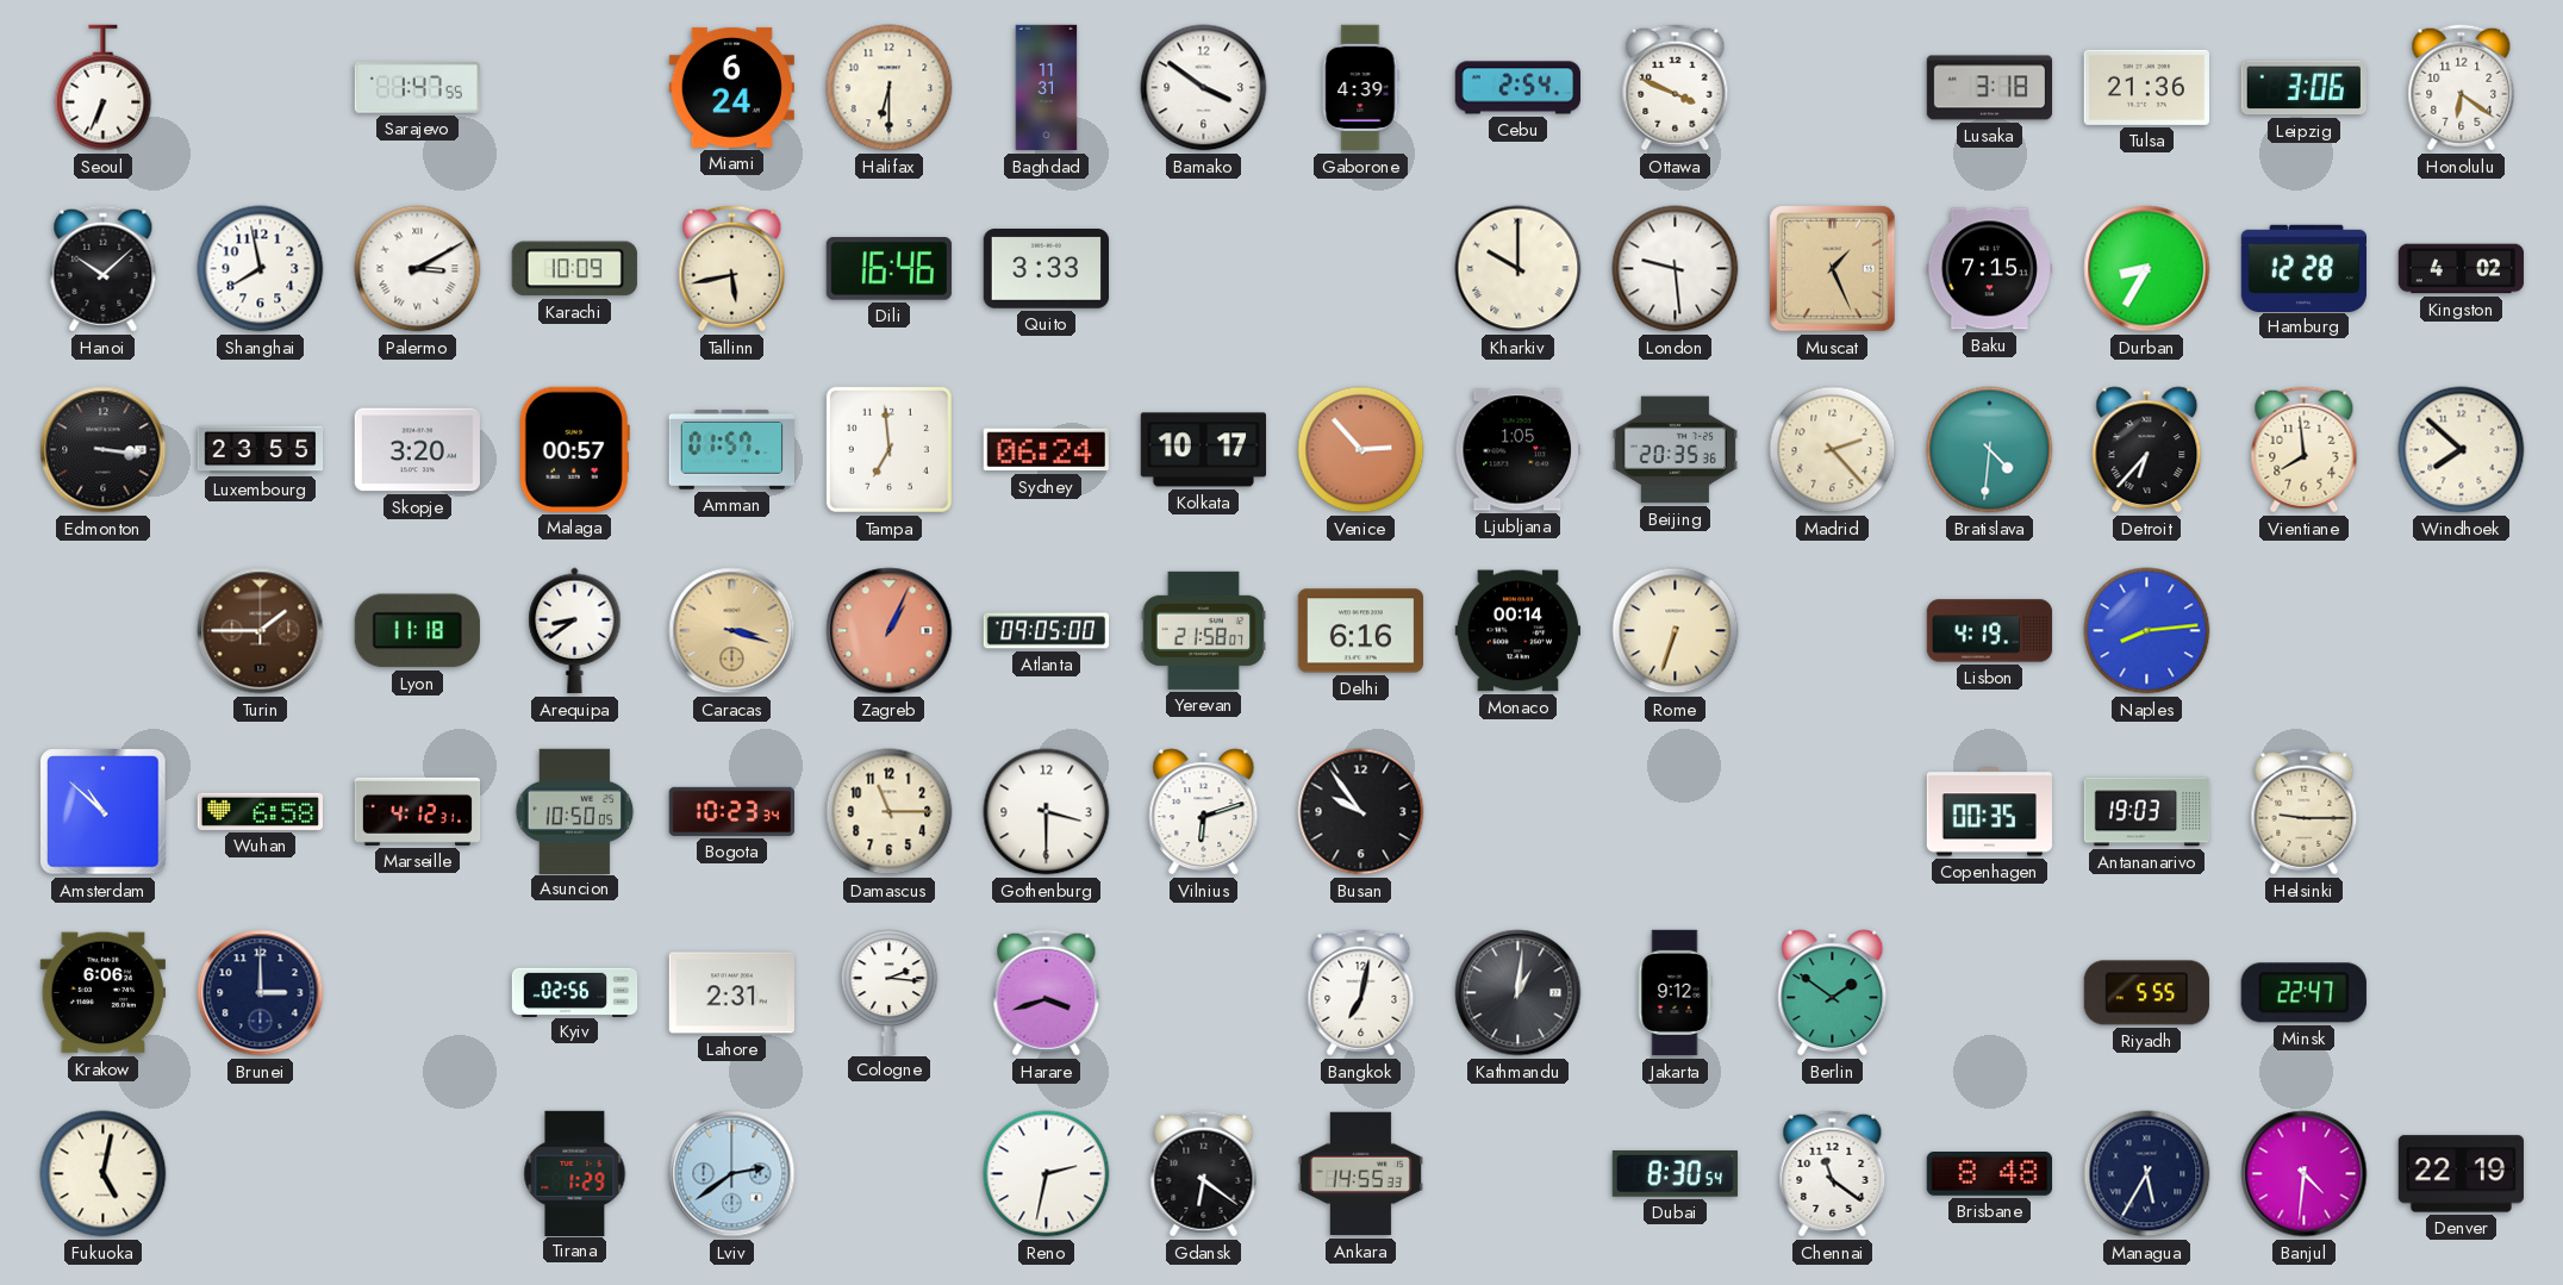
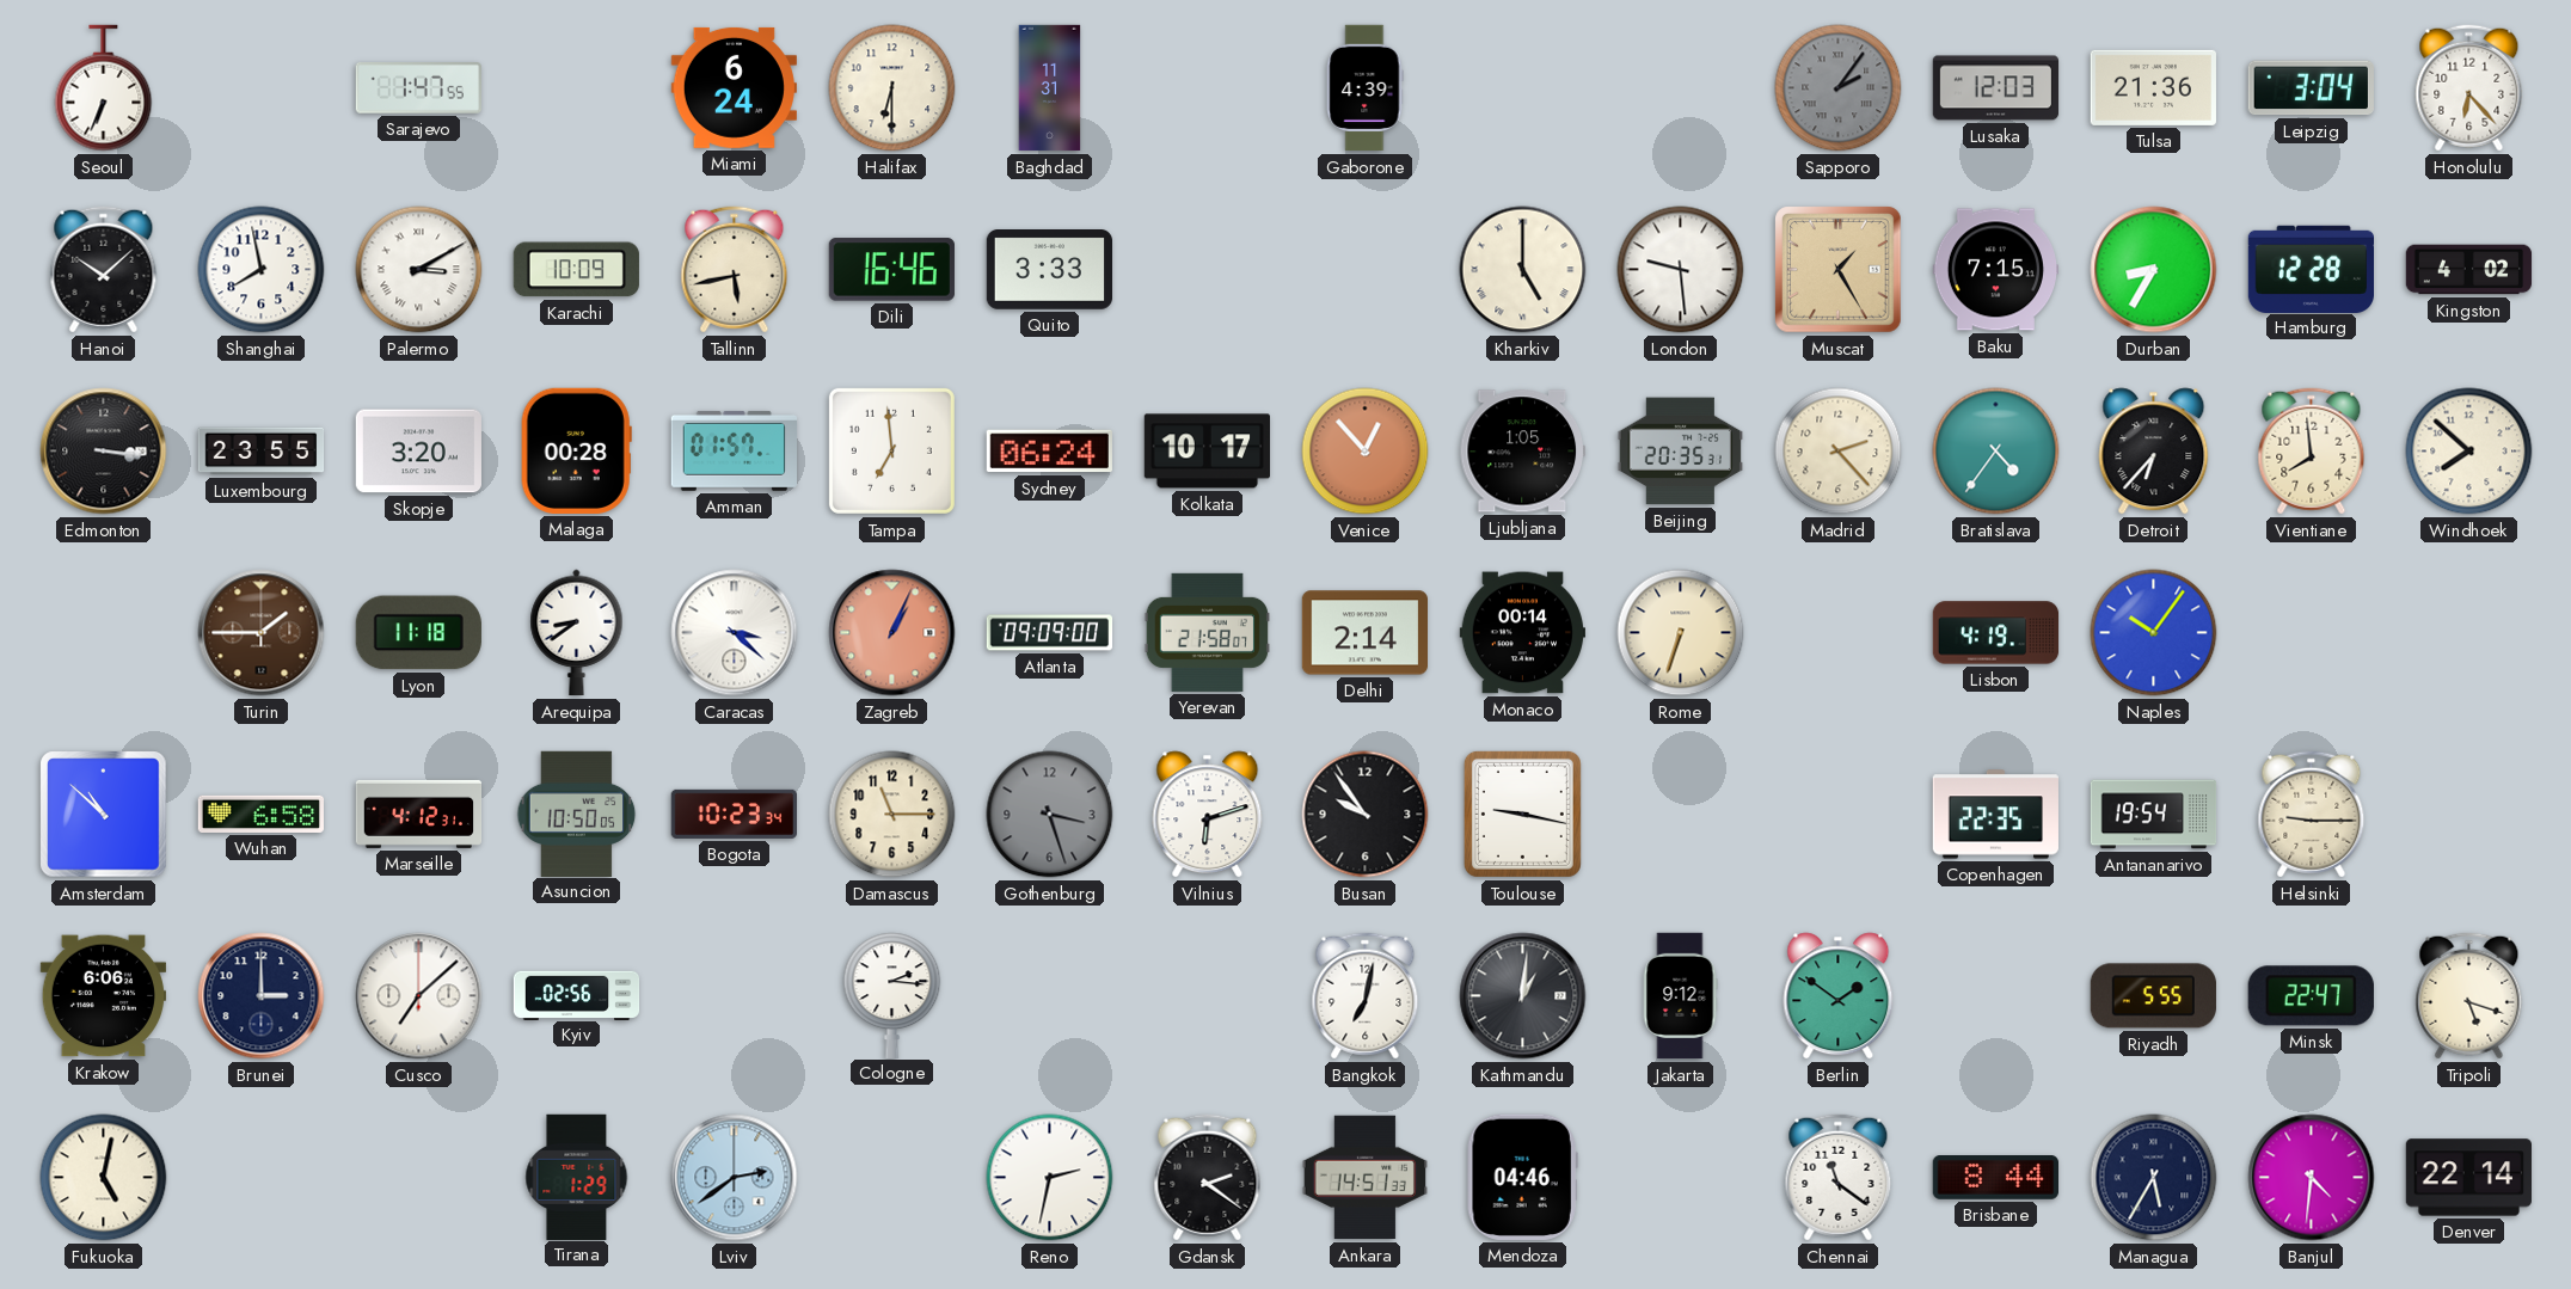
Bamako: 3:51 -> none
Cebu: 2:54 -> none
Ottawa: 3:49 -> none
Sapporo: none -> 2:06
Lusaka: 3:18 -> 12:03
Leipzig: 3:06 -> 3:04
Honolulu: 6:21 -> 6:23
Kharkiv: 10:00 -> 5:00
Muscat: 1:26 -> 1:25
Malaga: 00:57 -> 00:28
Venice: 2:53 -> 12:53
Beijing: 20:35:36 -> 20:35:31
Bratislava: 4:31 -> 4:36
Caracas: 3:18 -> 3:22
Caracas dial: champagne -> white
Atlanta: 09:05 -> 09:09
Delhi: 6:16 -> 2:14
Naples: 8:14 -> 10:06
Gothenburg: 3:30 -> 3:27
Gothenburg dial: white -> grey
Toulouse: none -> 9:17
Copenhagen: 00:35 -> 22:35
Antananarivo: 19:03 -> 19:54
Cusco: none -> 7:08
Lahore: 2:31 -> none
Harare: 3:42 -> none
Tripoli: none -> 5:18
Gdansk: 6:21 -> 2:21
Ankara: 14:55 -> 14:51
Mendoza: none -> 04:46
Dubai: 8:30 -> none
Brisbane: 8:48 -> 8:44
Denver: 22:19 -> 22:14
